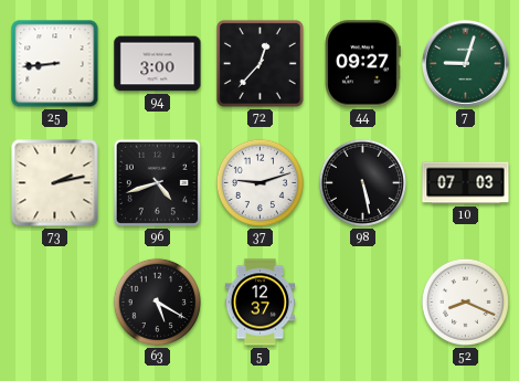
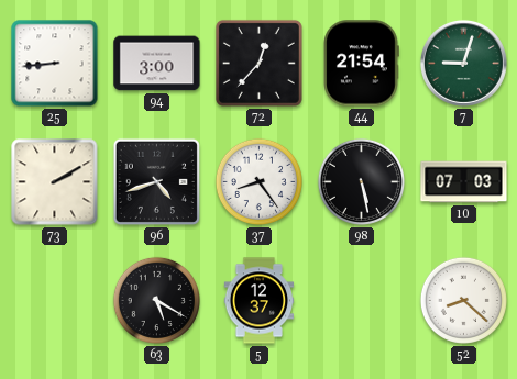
44: 09:27 -> 21:54
73: 2:13 -> 2:10
37: 9:12 -> 8:24
52: 8:19 -> 8:22
